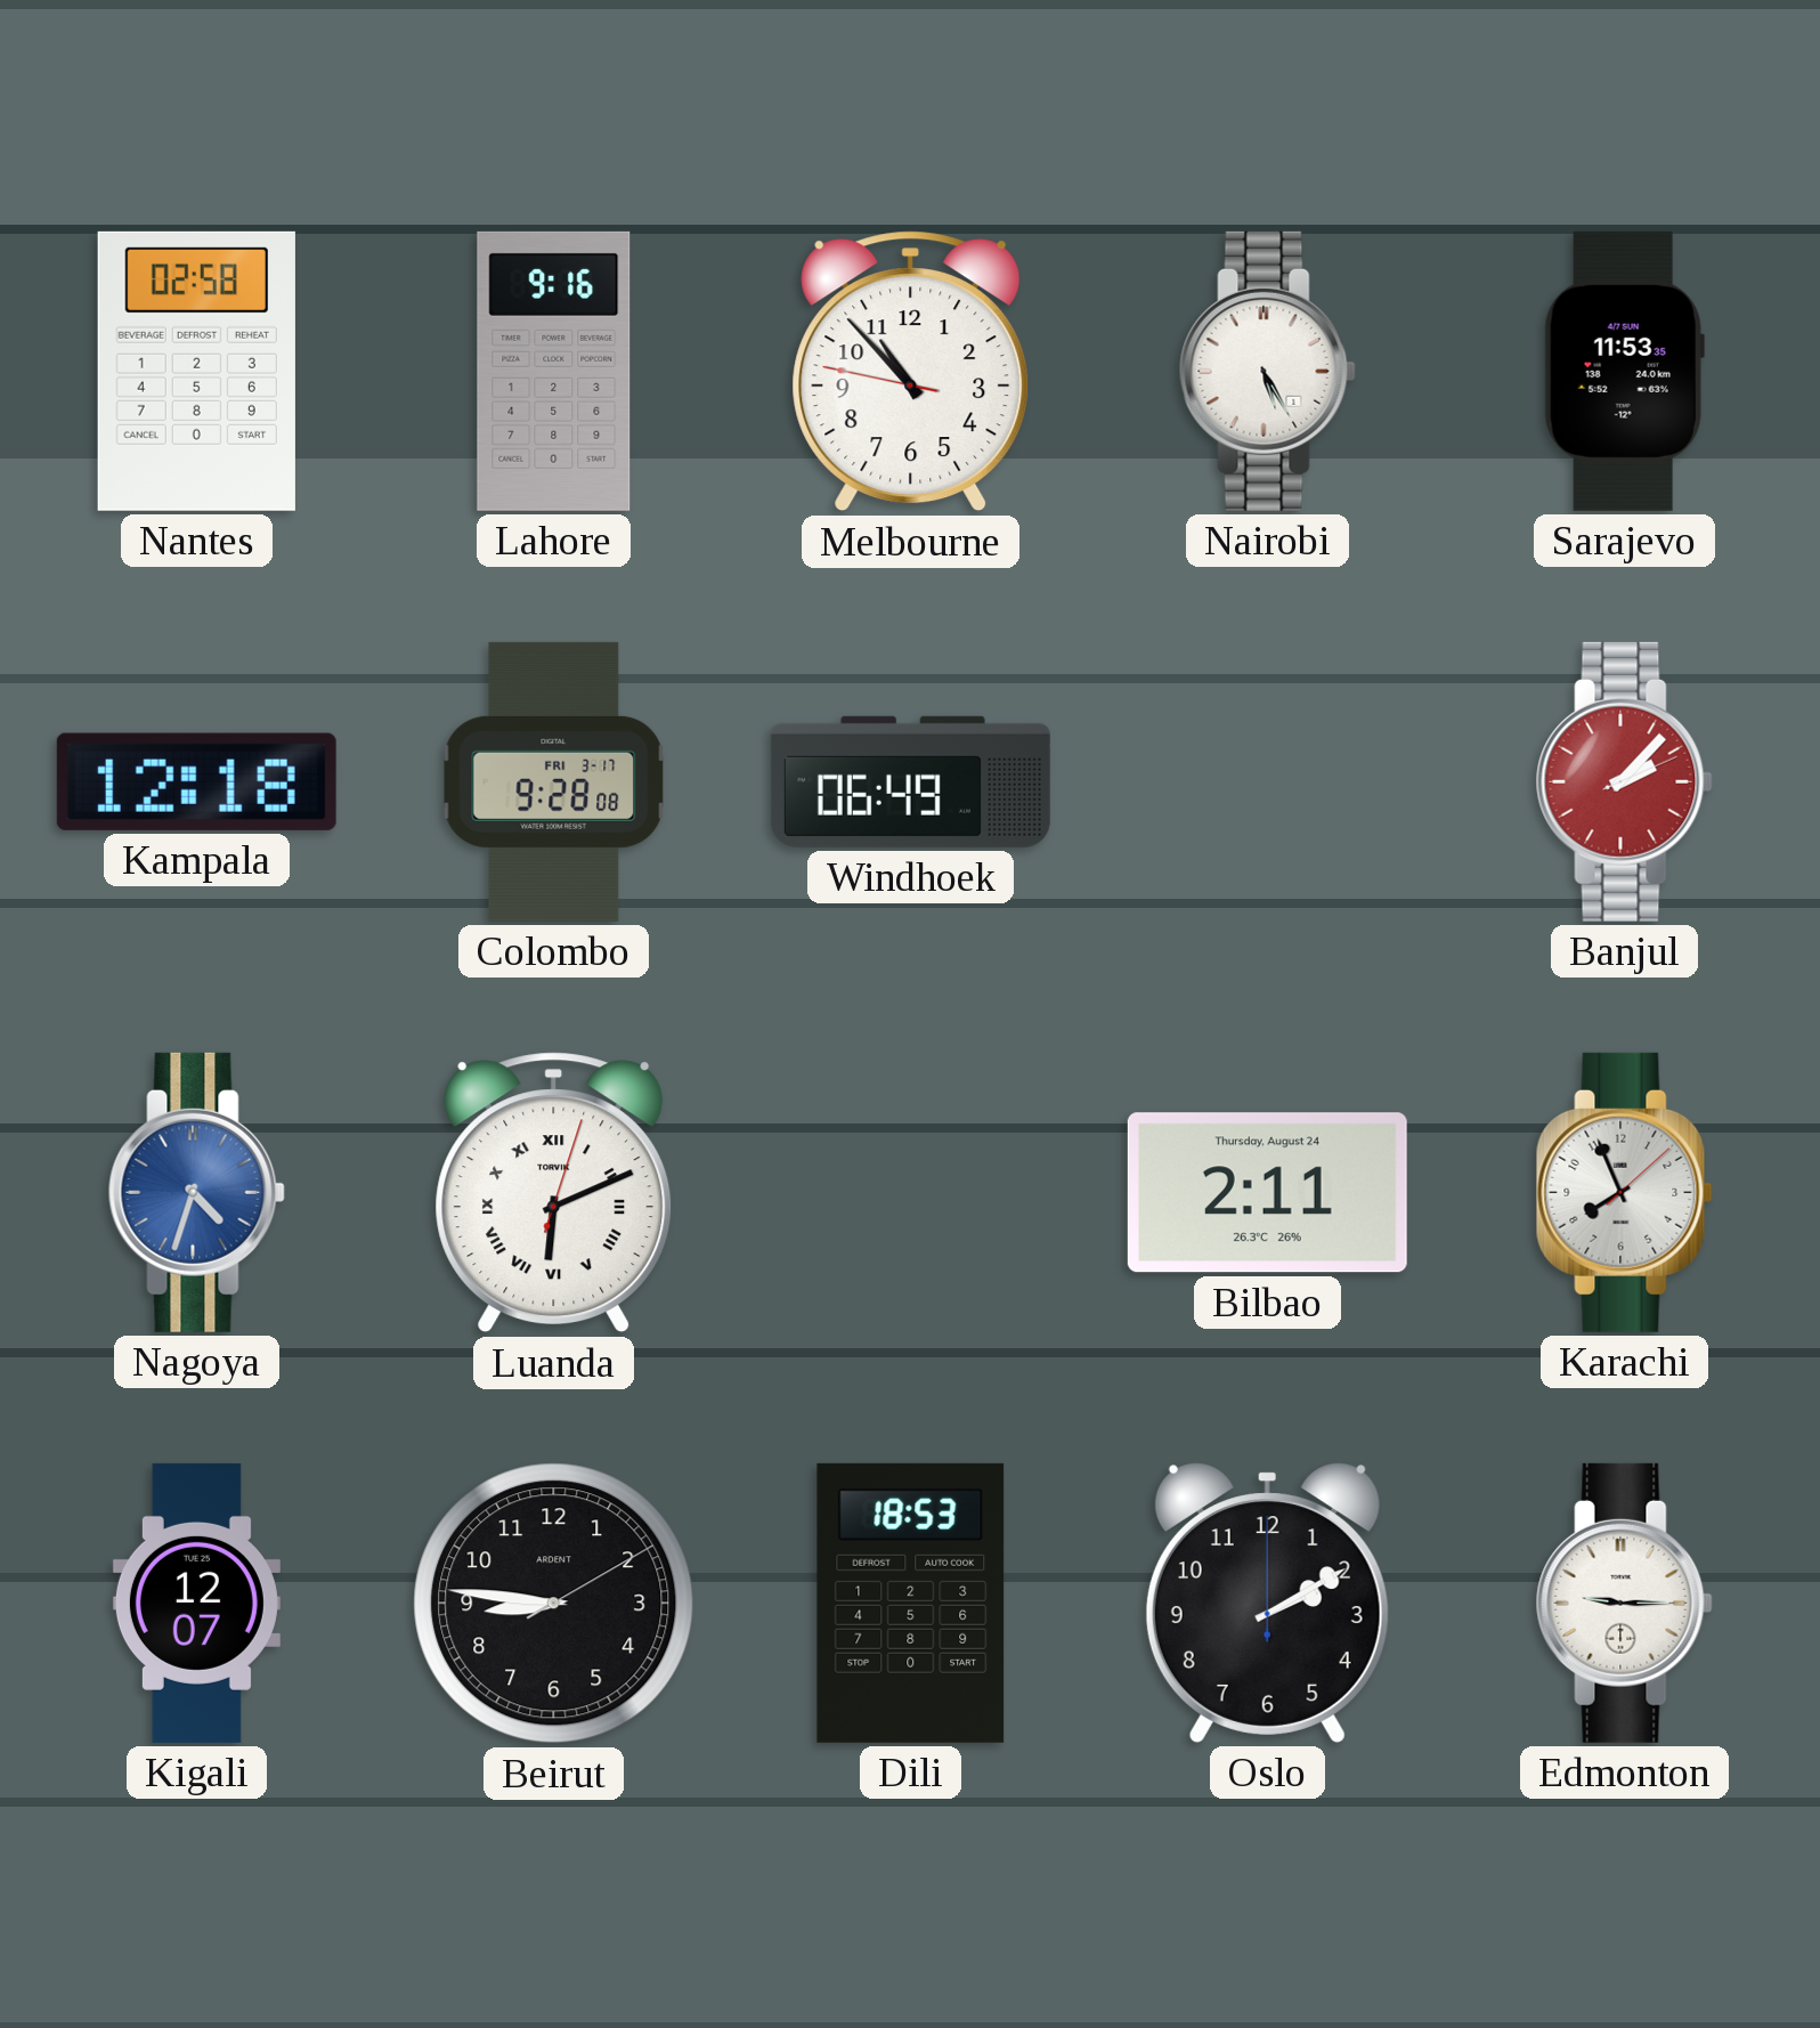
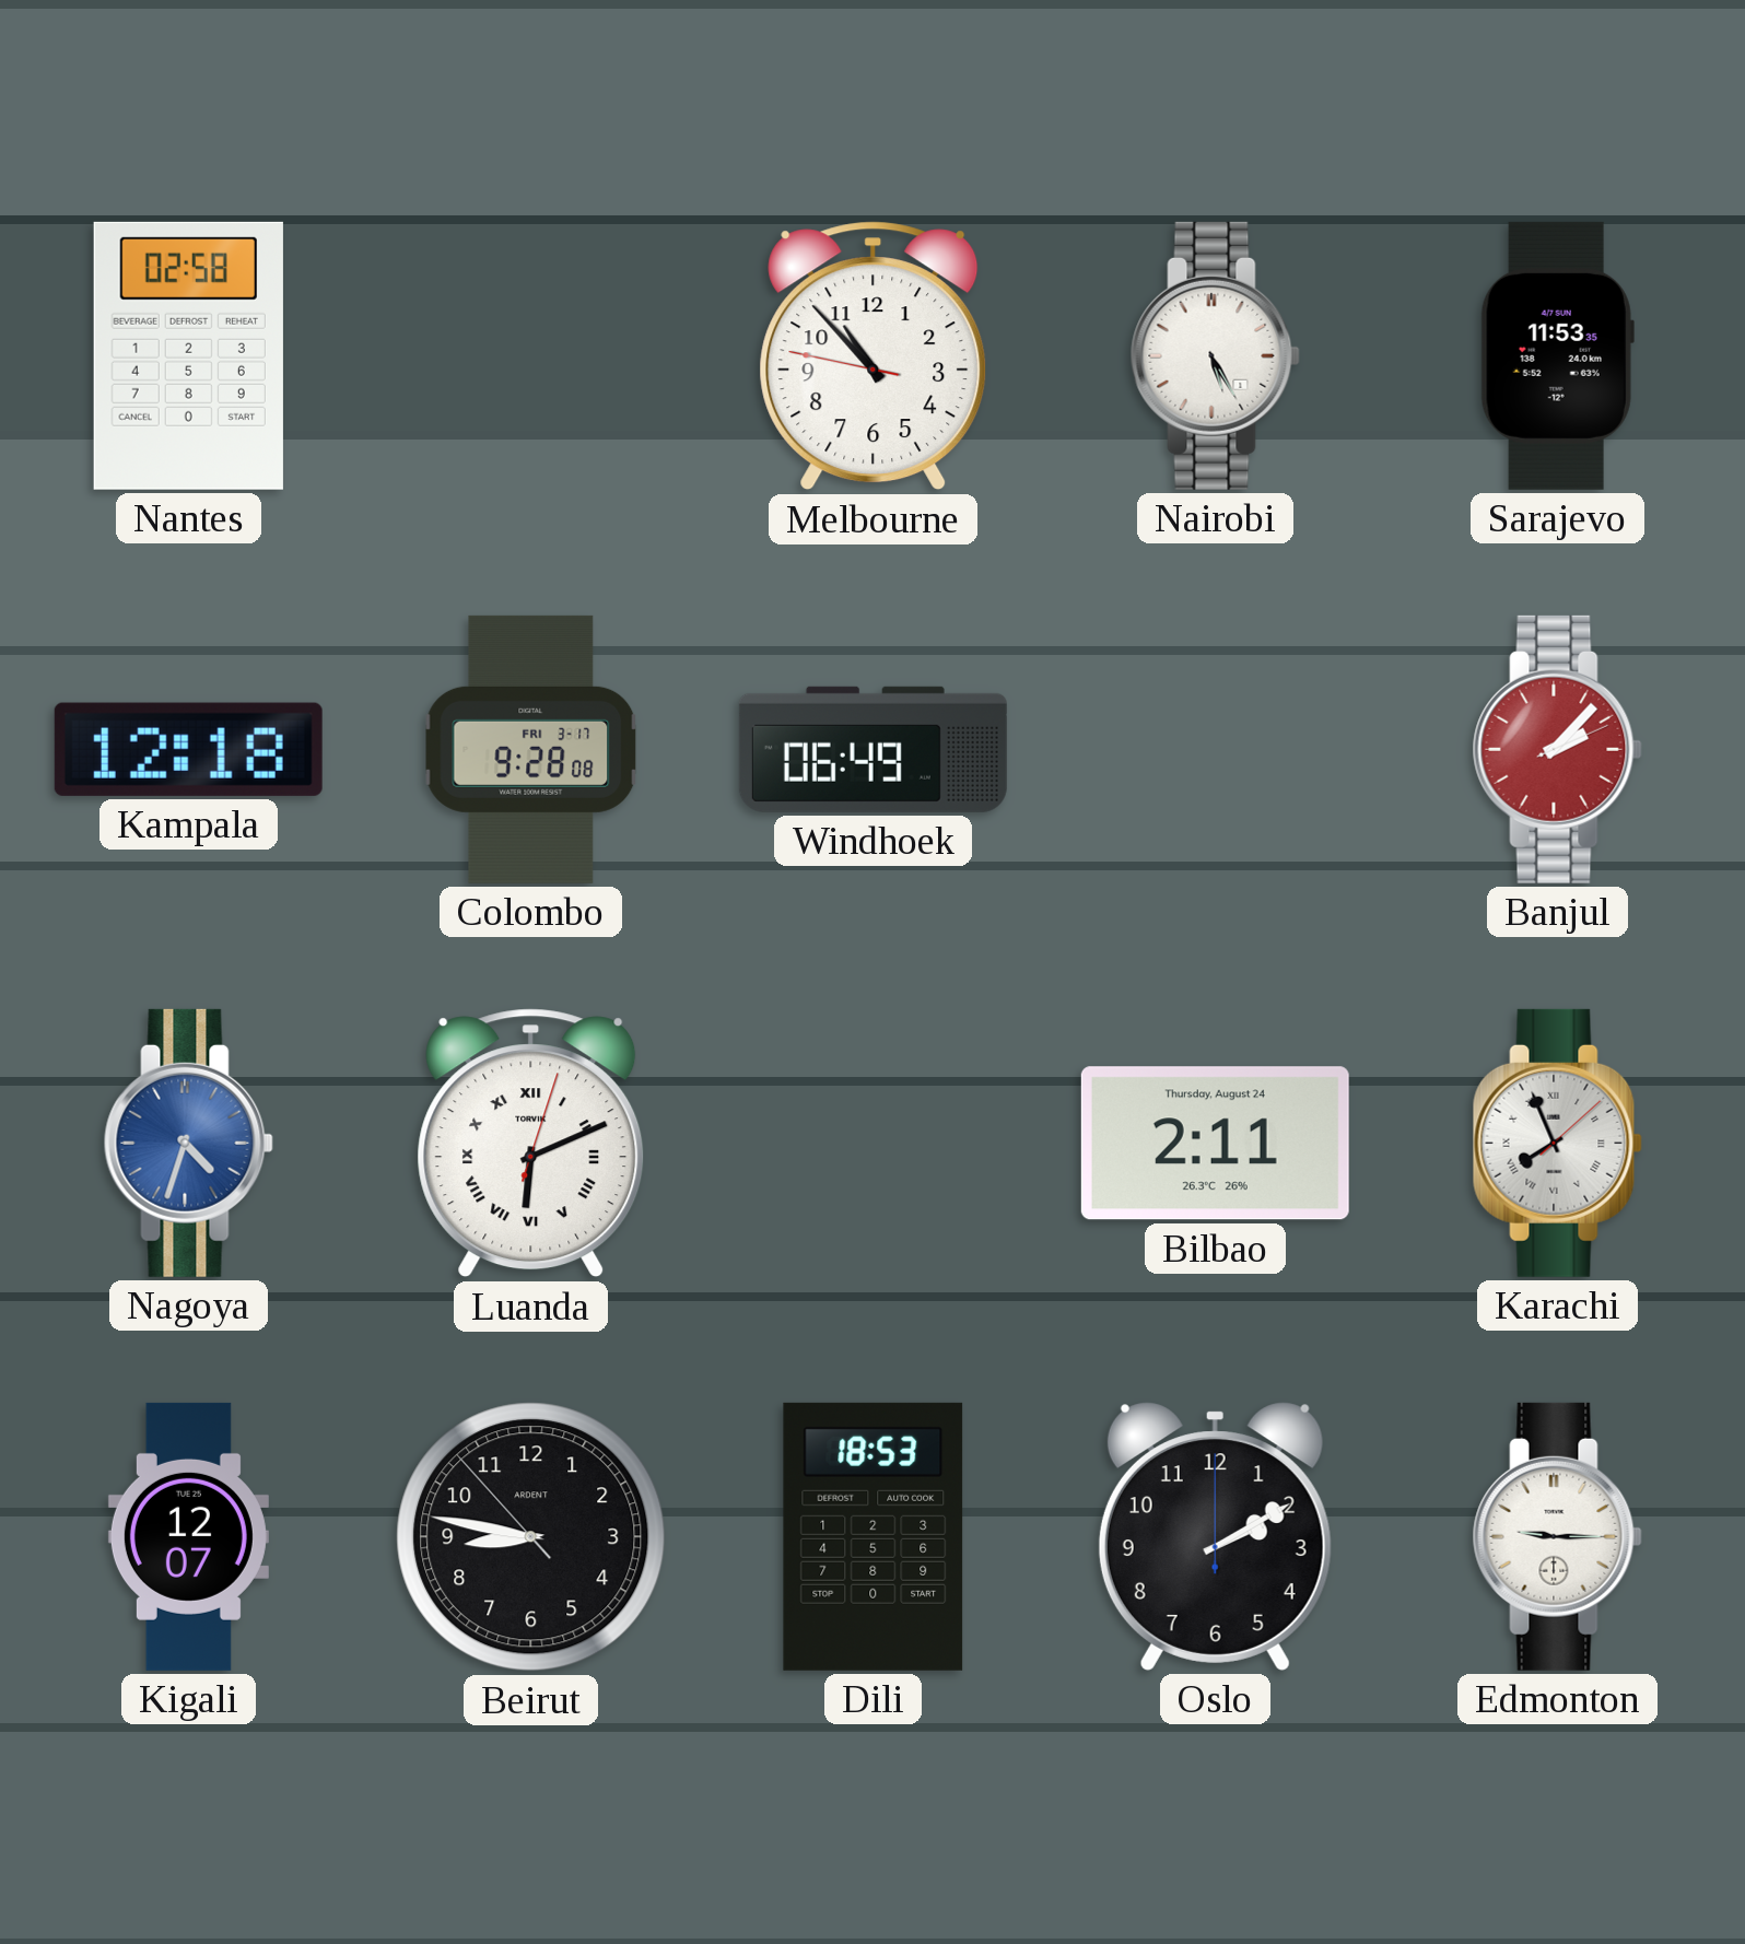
Lahore: 9:16 -> none
Karachi numerals: Arabic -> Roman
Beirut: 8:46:10 -> 8:46:53
